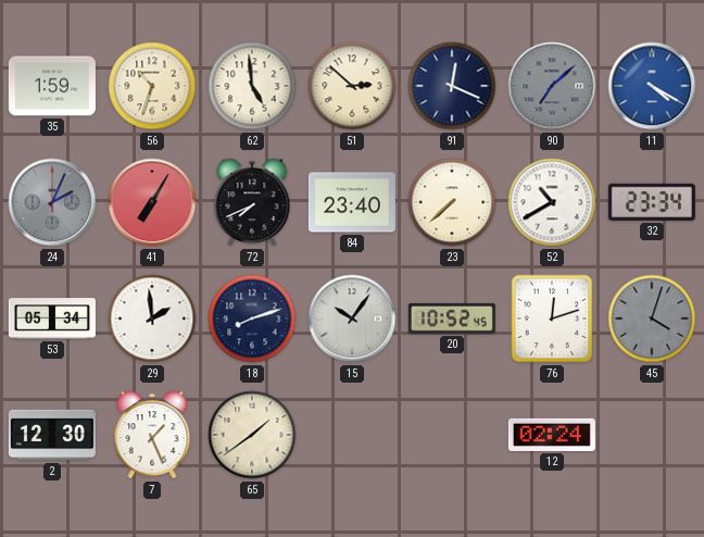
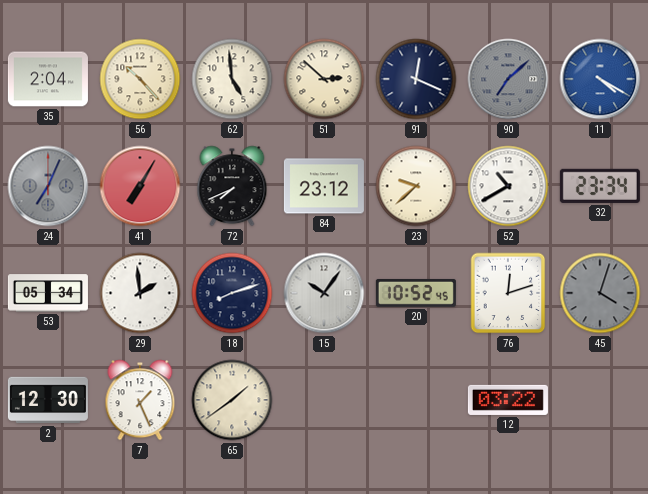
35: 1:59 -> 2:04
56: 10:33 -> 10:23
24: 2:04 -> 7:04
84: 23:40 -> 23:12
23: 7:38 -> 9:38
12: 02:24 -> 03:22
